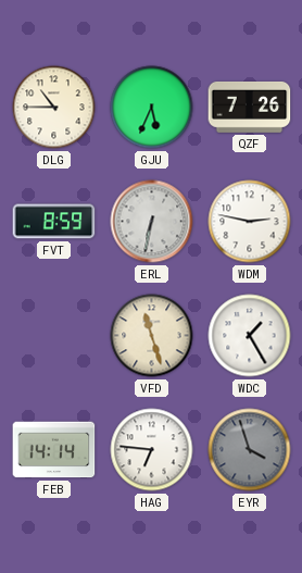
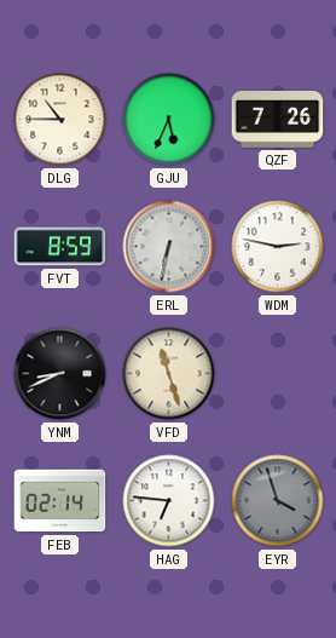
YNM: none -> 8:41
WDC: 1:25 -> none
FEB: 14:14 -> 02:14
